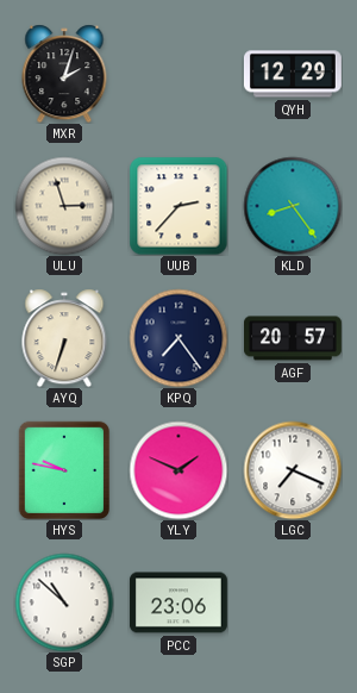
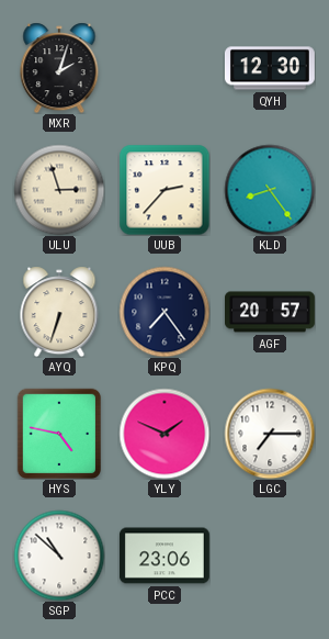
QYH: 12:29 -> 12:30
HYS: 9:47 -> 4:47
LGC: 7:19 -> 7:15
